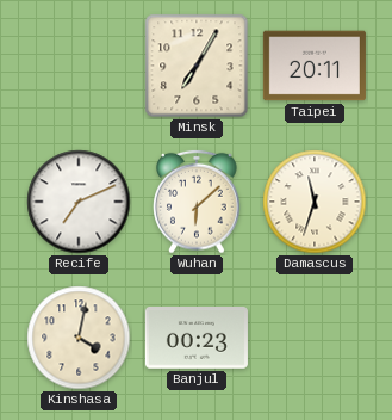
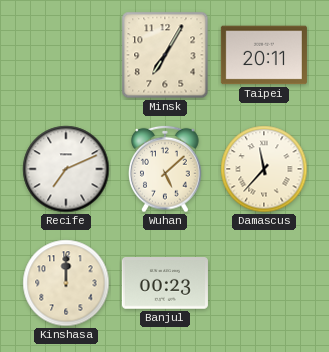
Wuhan: 6:08 -> 5:08
Damascus: 11:33 -> 11:37
Kinshasa: 4:02 -> 12:00
